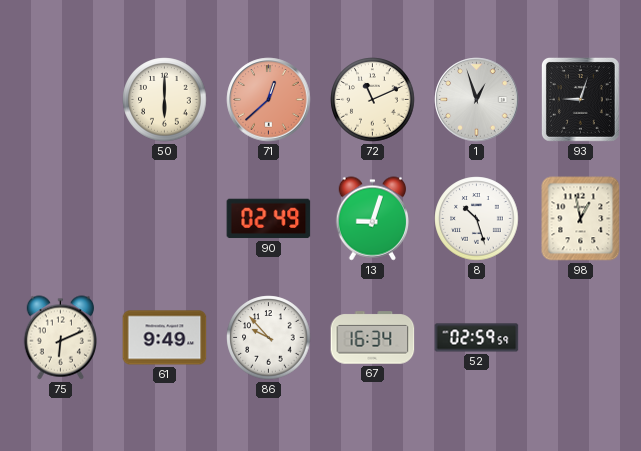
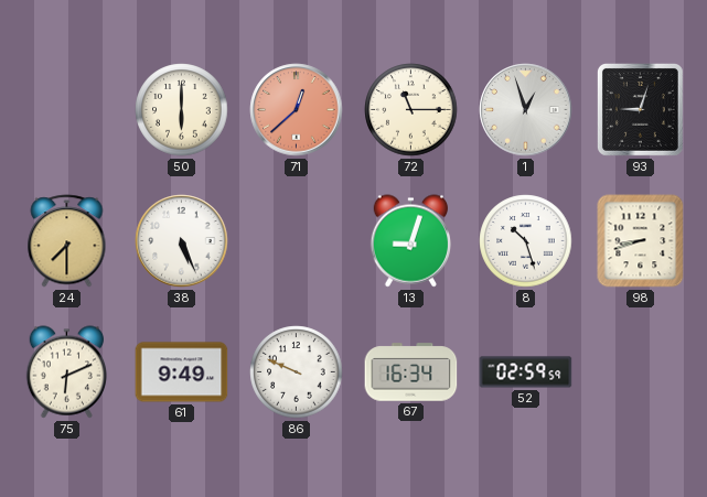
72: 11:11 -> 11:15
24: none -> 7:30
38: none -> 5:26
90: 02:49 -> none
98: 12:58 -> 8:42
86: 9:53 -> 9:49
